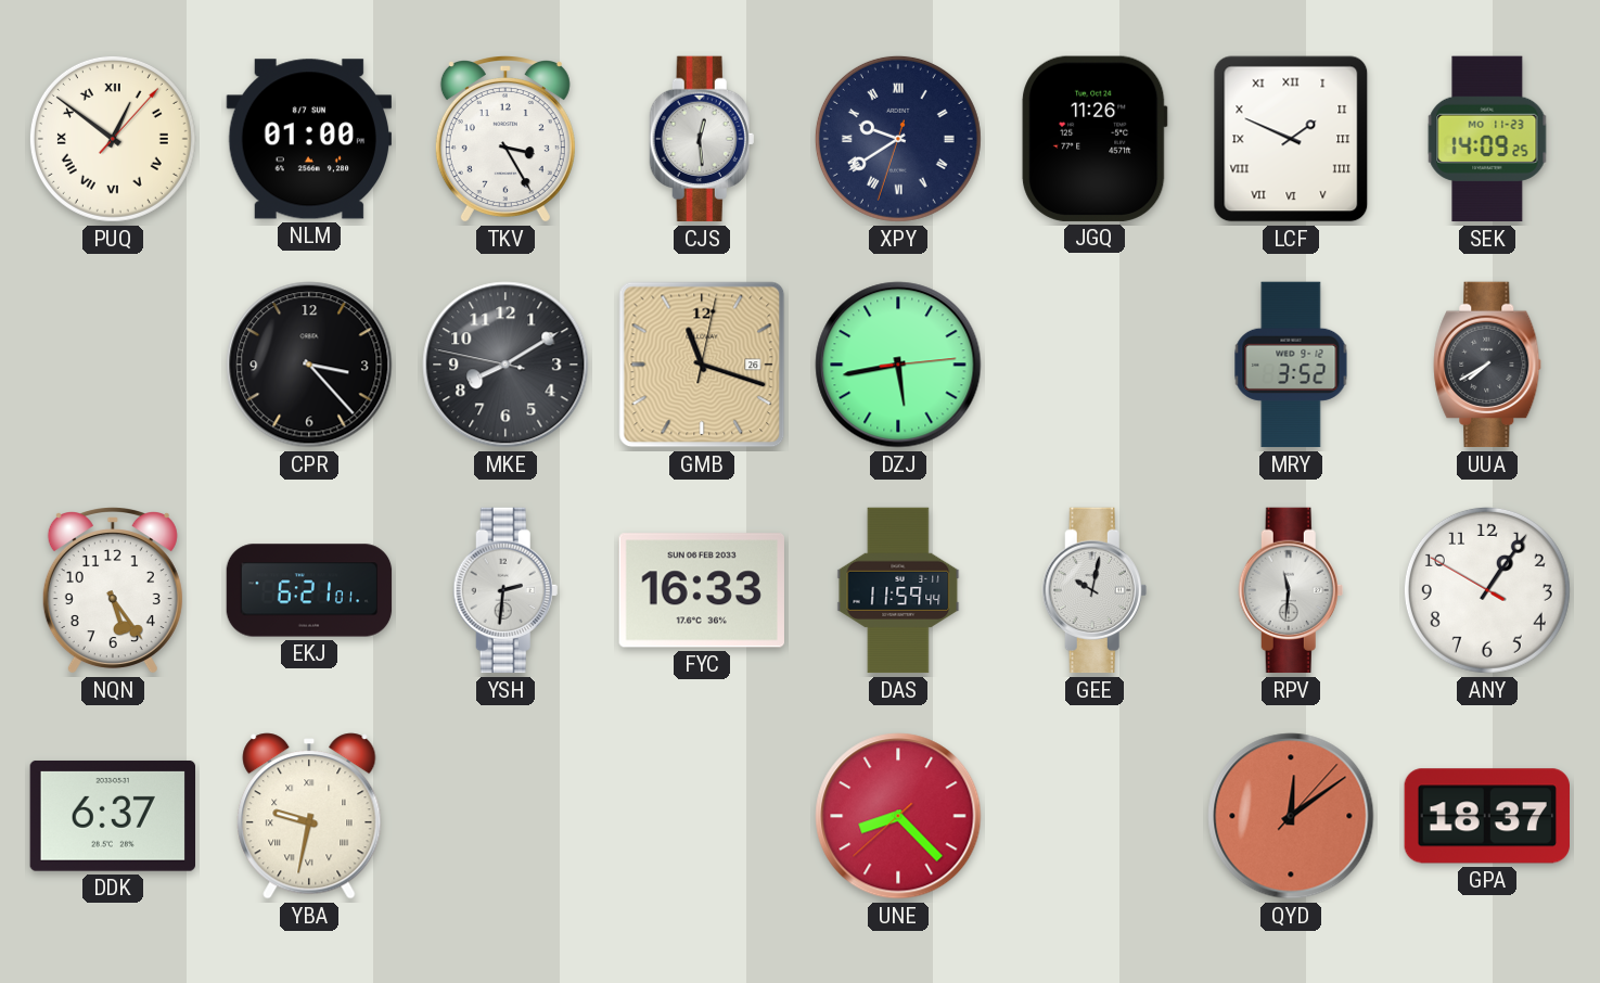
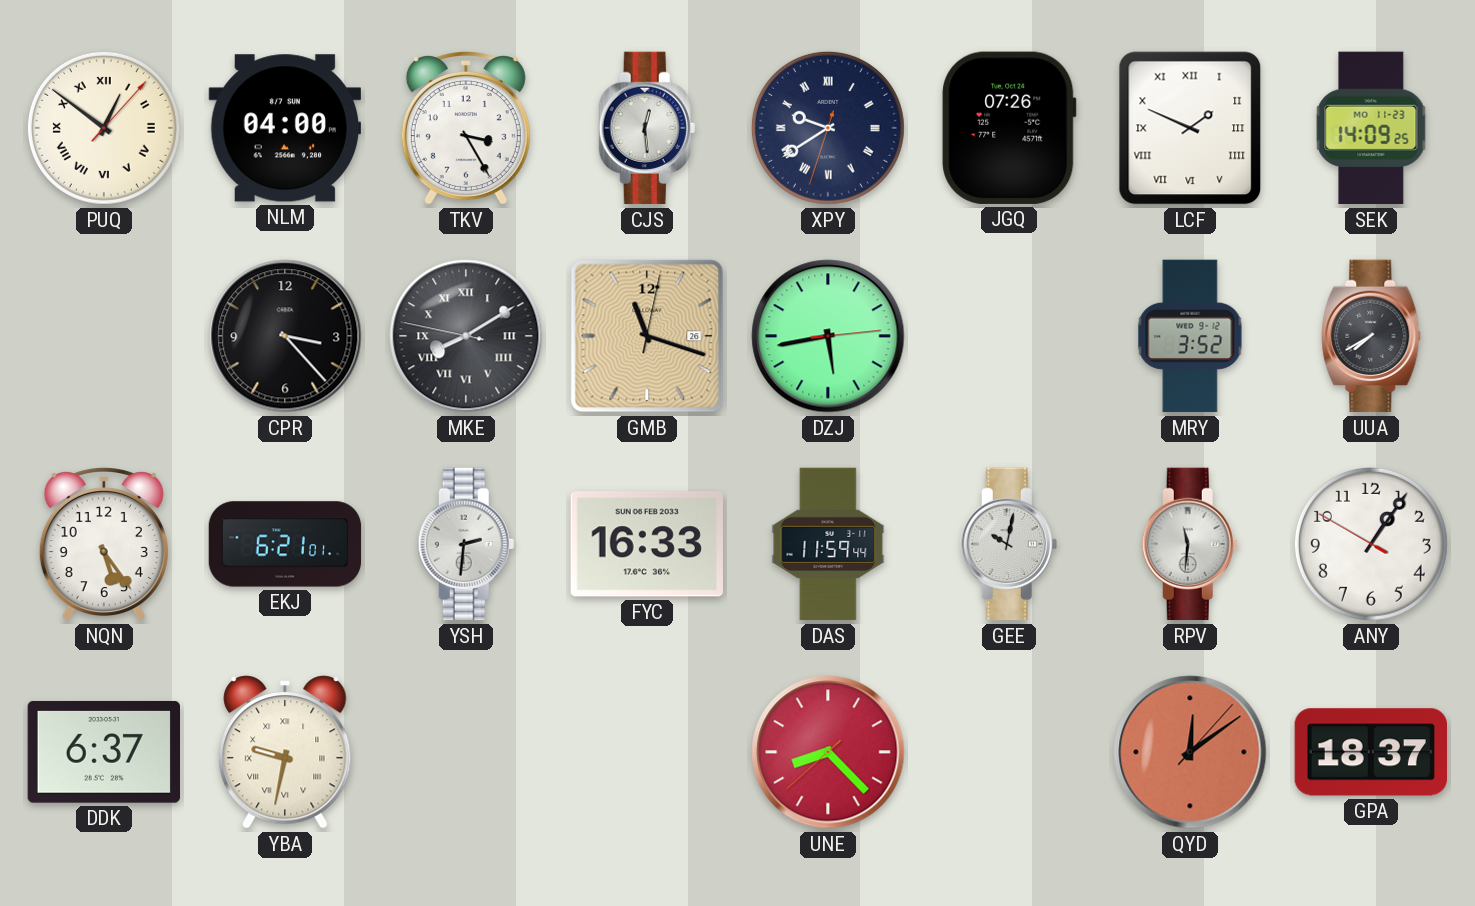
NLM: 01:00 -> 04:00
JGQ: 11:26 -> 07:26
MKE numerals: Arabic -> Roman
